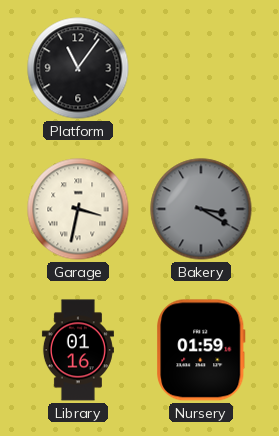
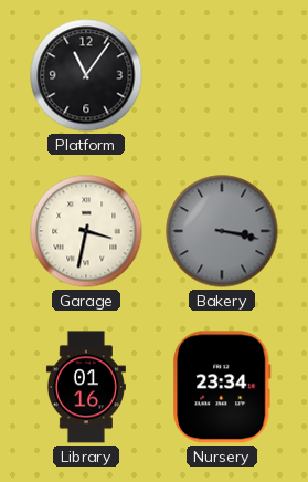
Bakery: 3:20 -> 3:17
Nursery: 01:59 -> 23:34
